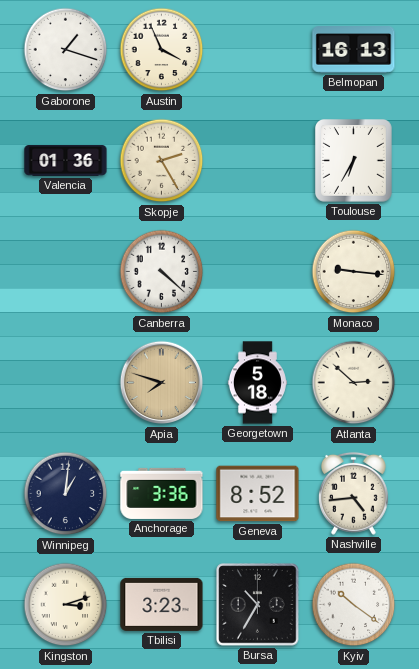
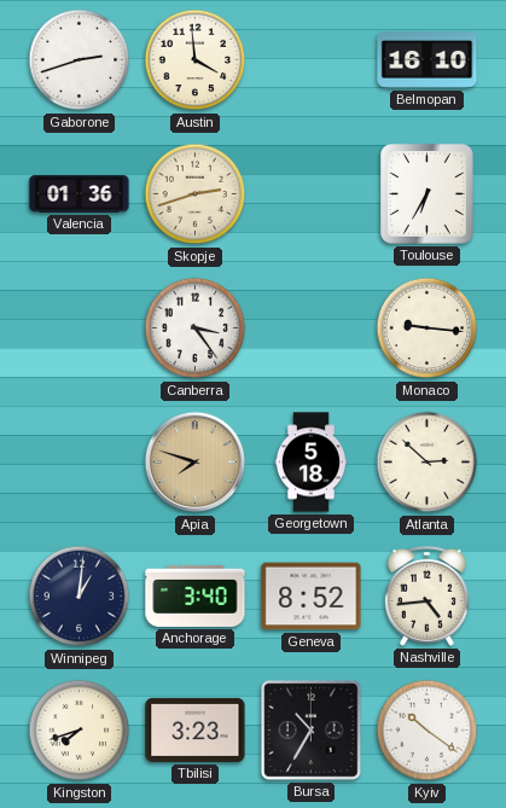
Gaborone: 1:18 -> 2:42
Austin: 3:56 -> 3:59
Belmopan: 16:13 -> 16:10
Skopje: 2:25 -> 2:42
Canberra: 4:22 -> 3:24
Anchorage: 3:36 -> 3:40
Kingston: 3:12 -> 7:42
